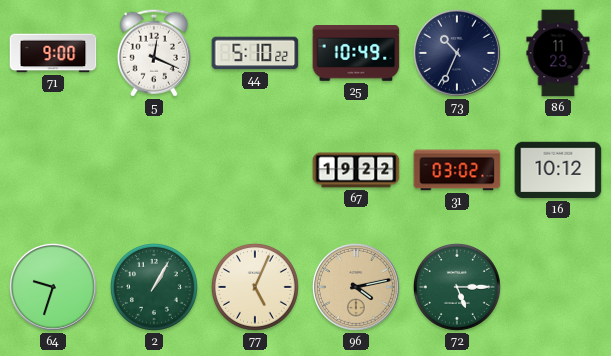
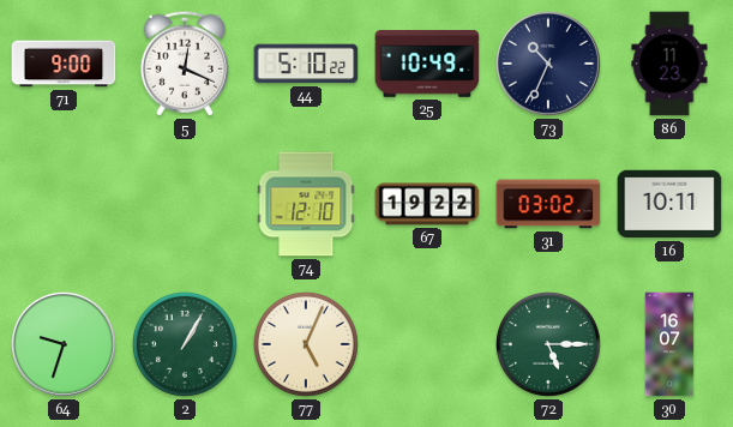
74: none -> 12:10
16: 10:12 -> 10:11
96: 4:13 -> none
30: none -> 16:07
